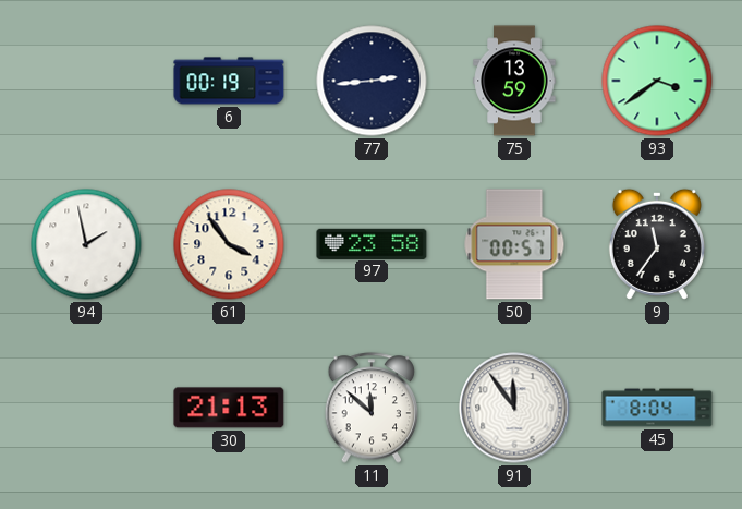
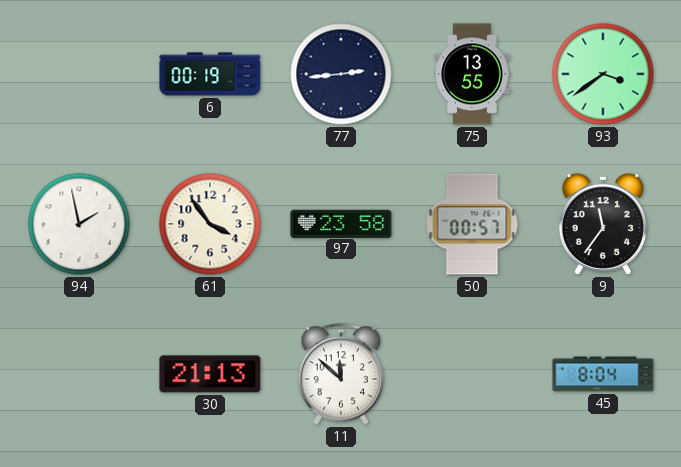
75: 13:59 -> 13:55
91: 11:54 -> none
